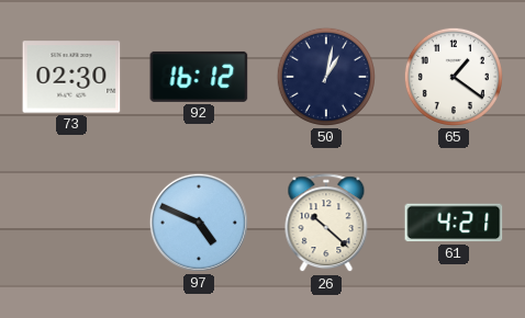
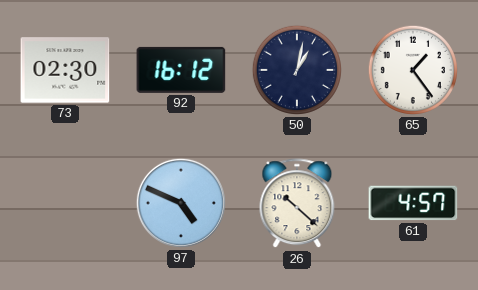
65: 1:21 -> 1:24
61: 4:21 -> 4:57
